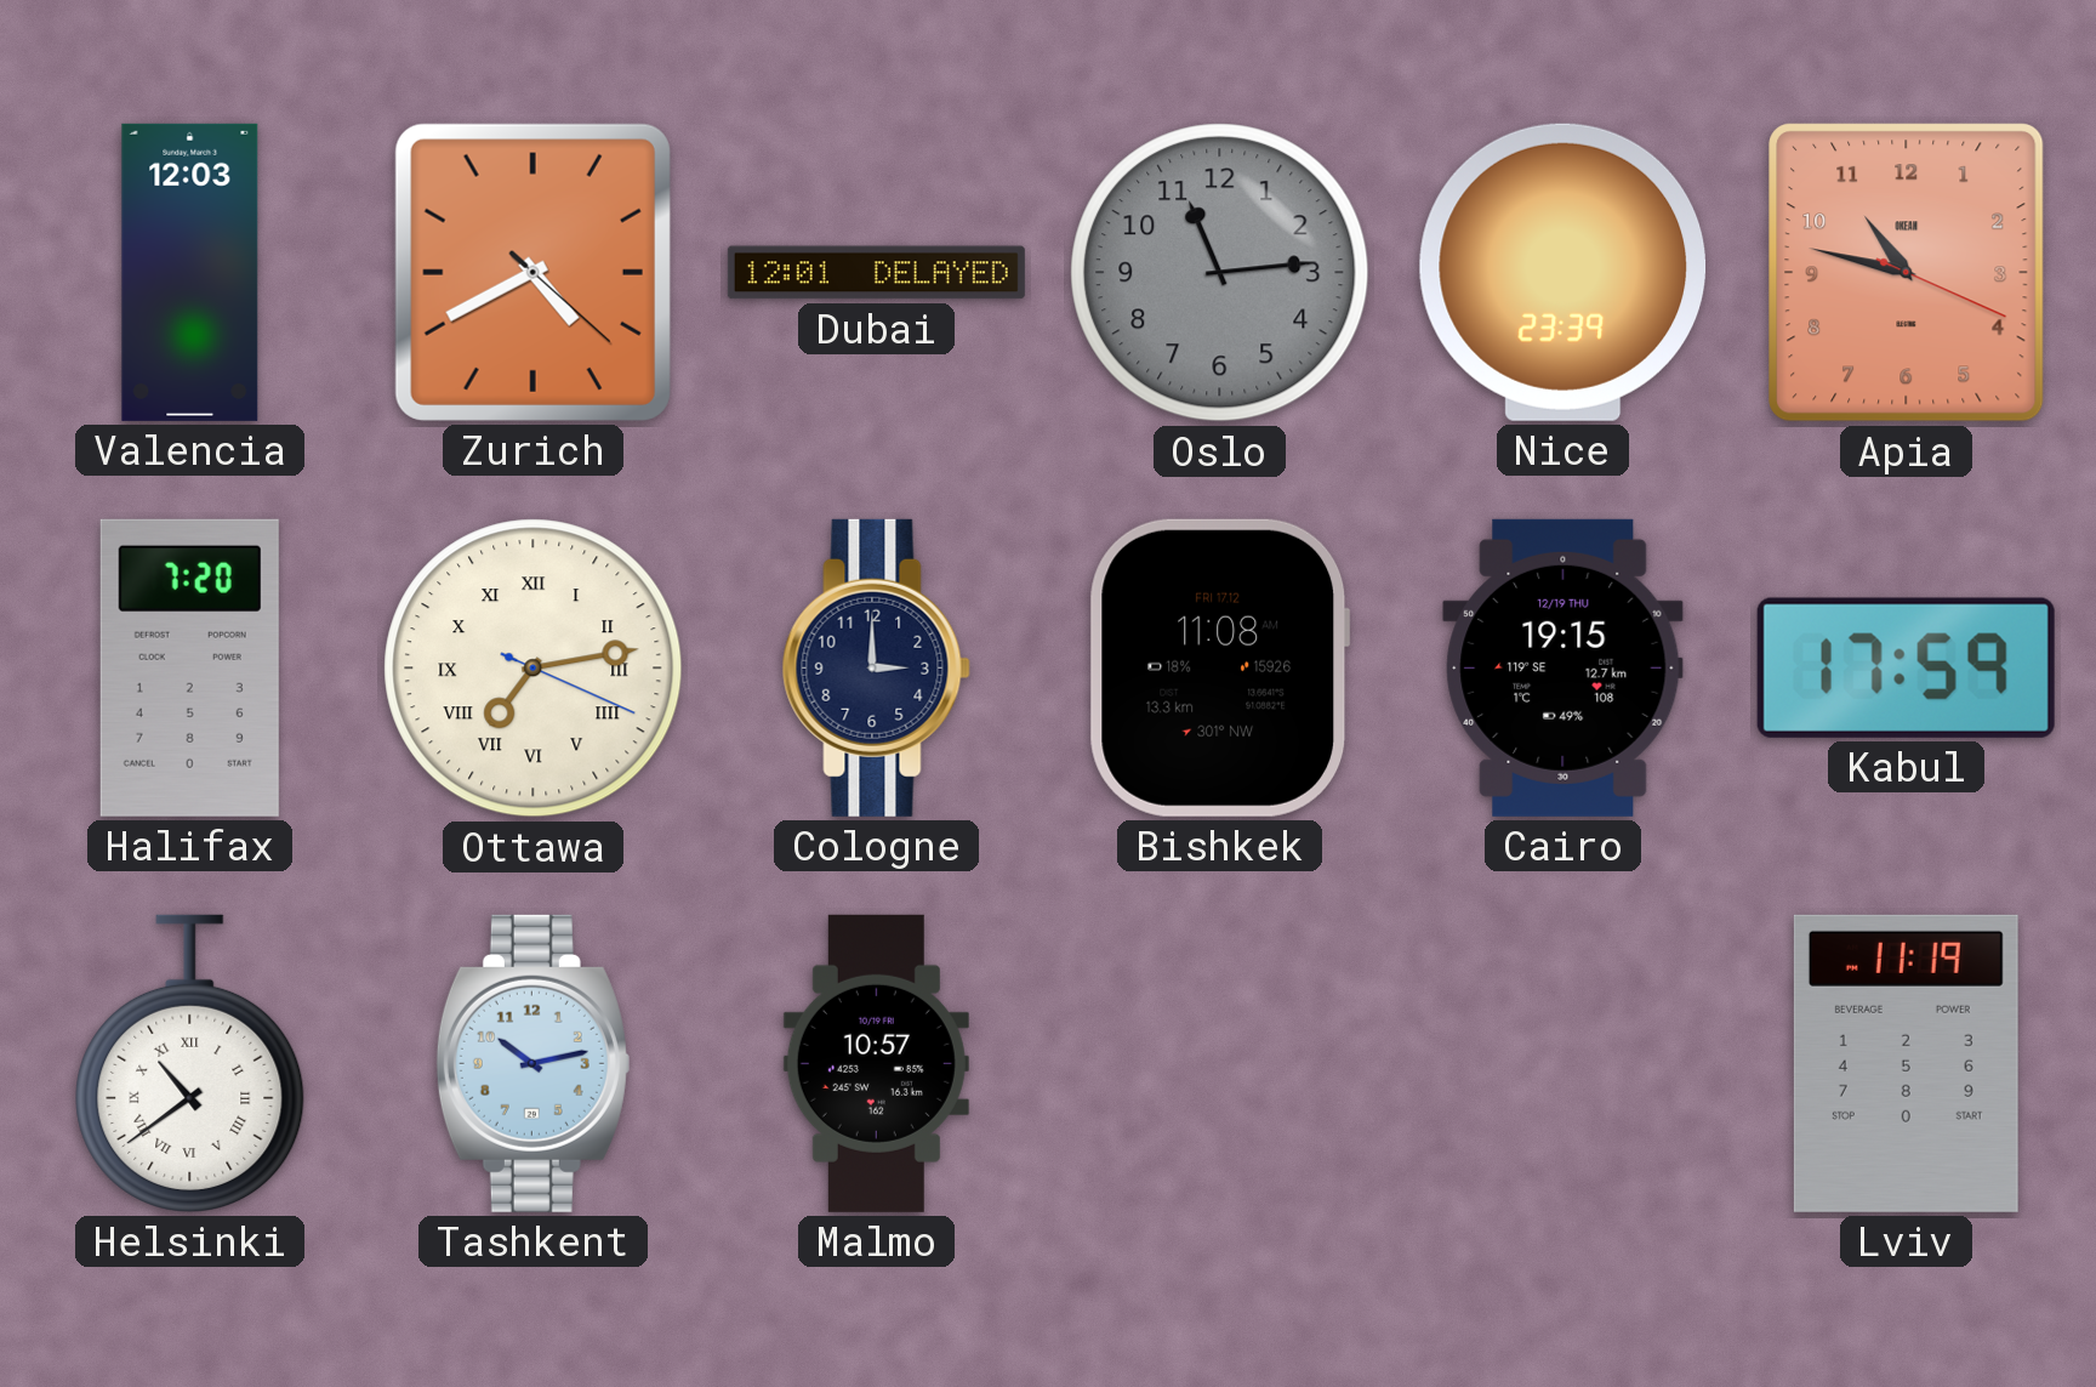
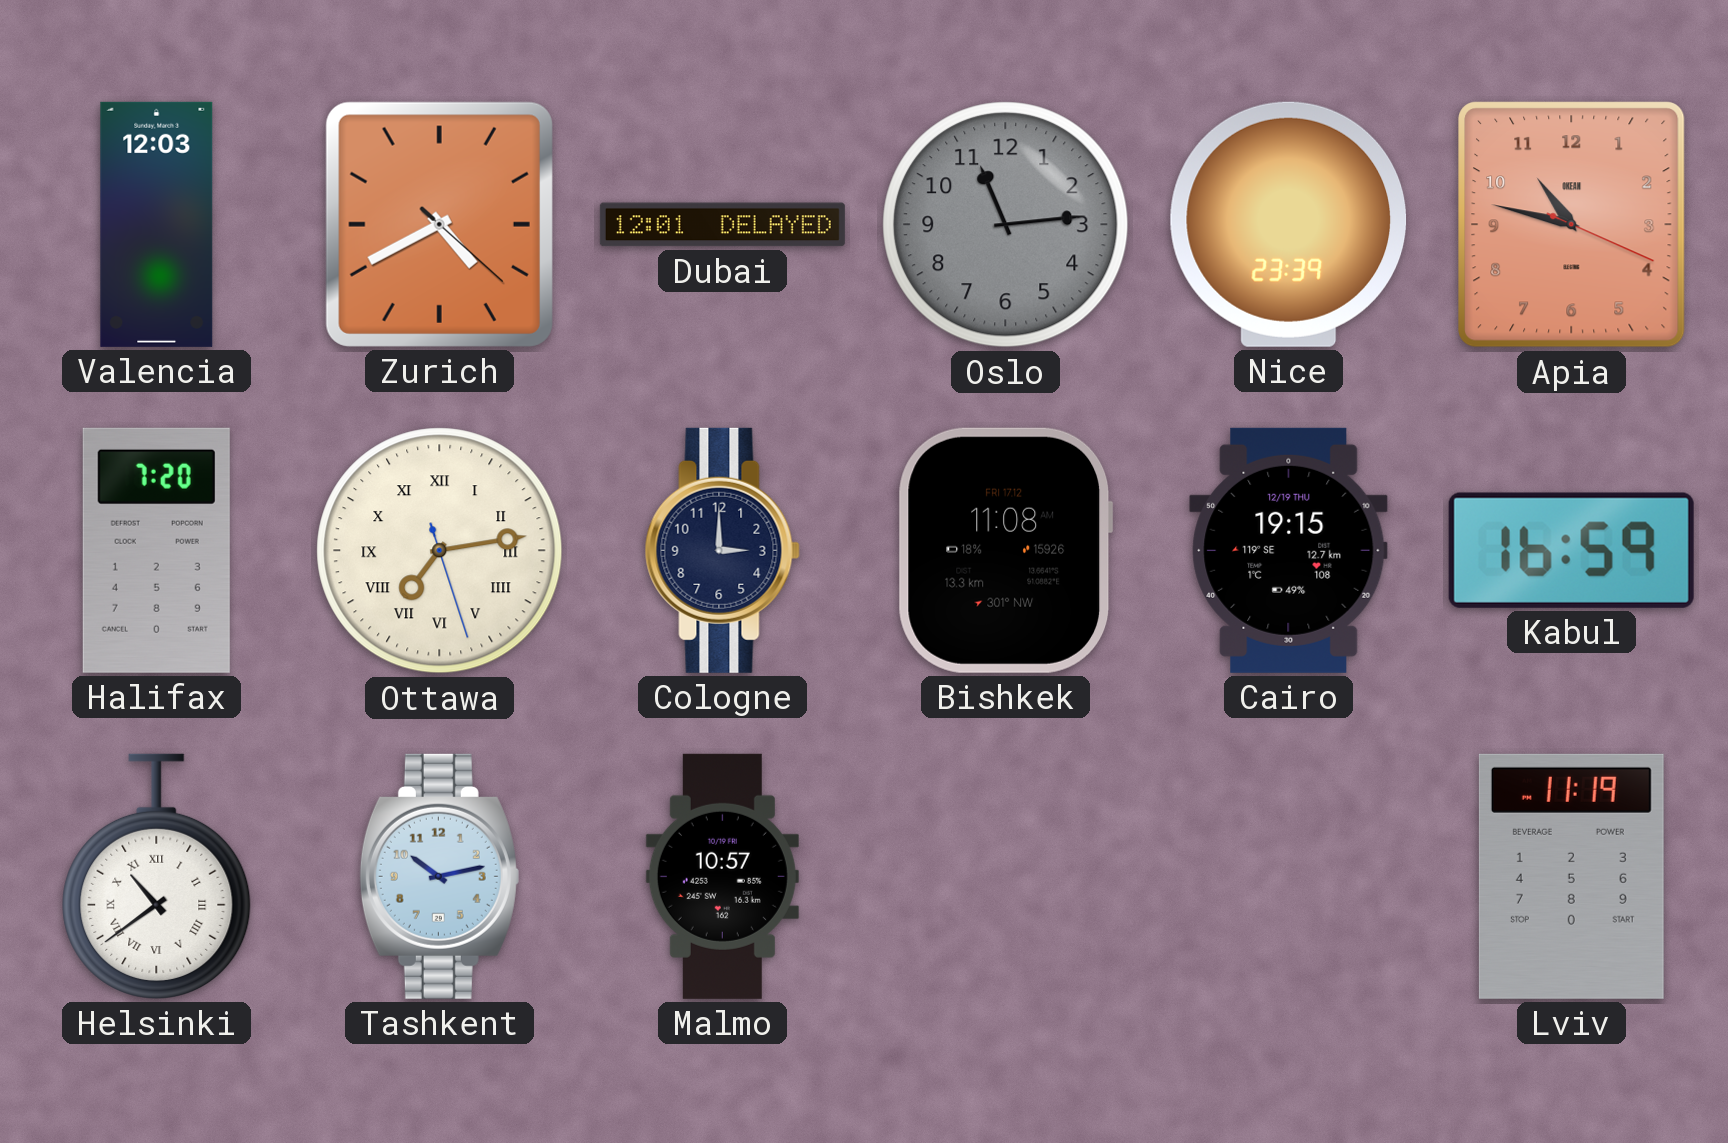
Ottawa: 7:13:19 -> 7:13:27
Kabul: 17:59 -> 16:59
